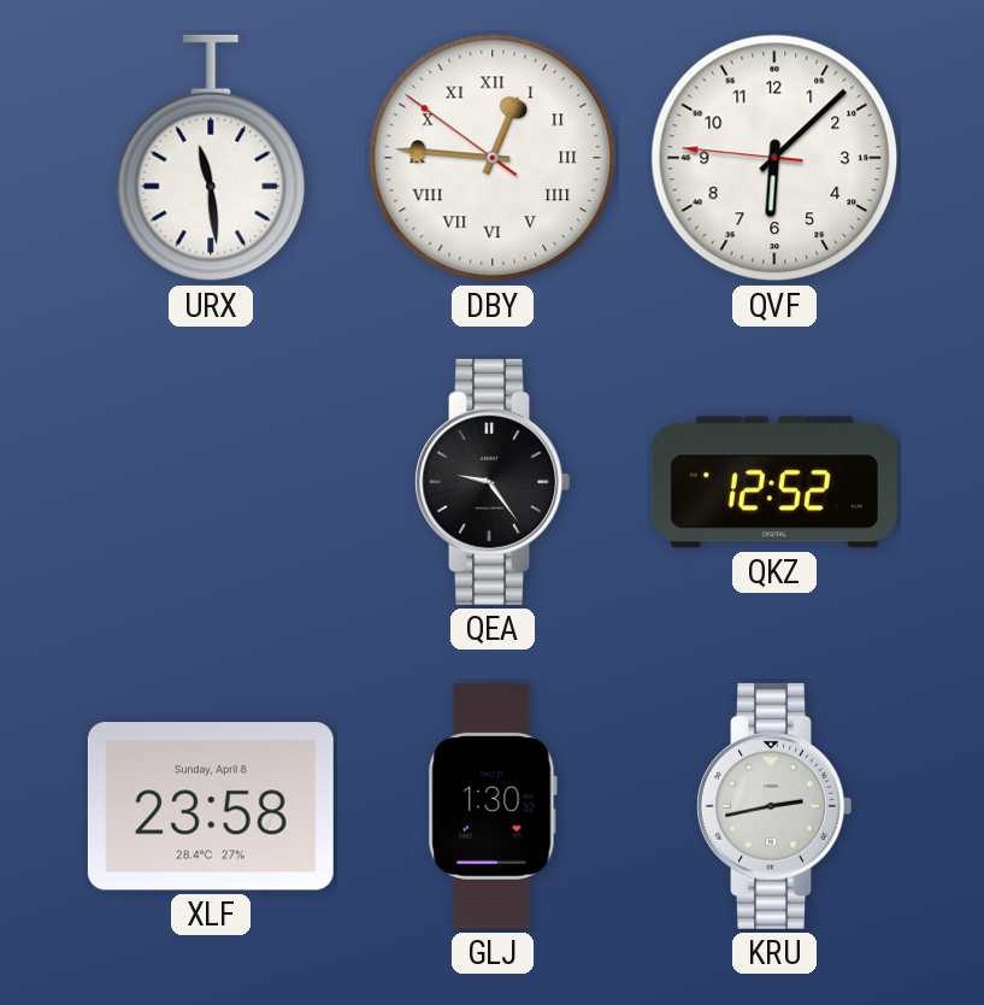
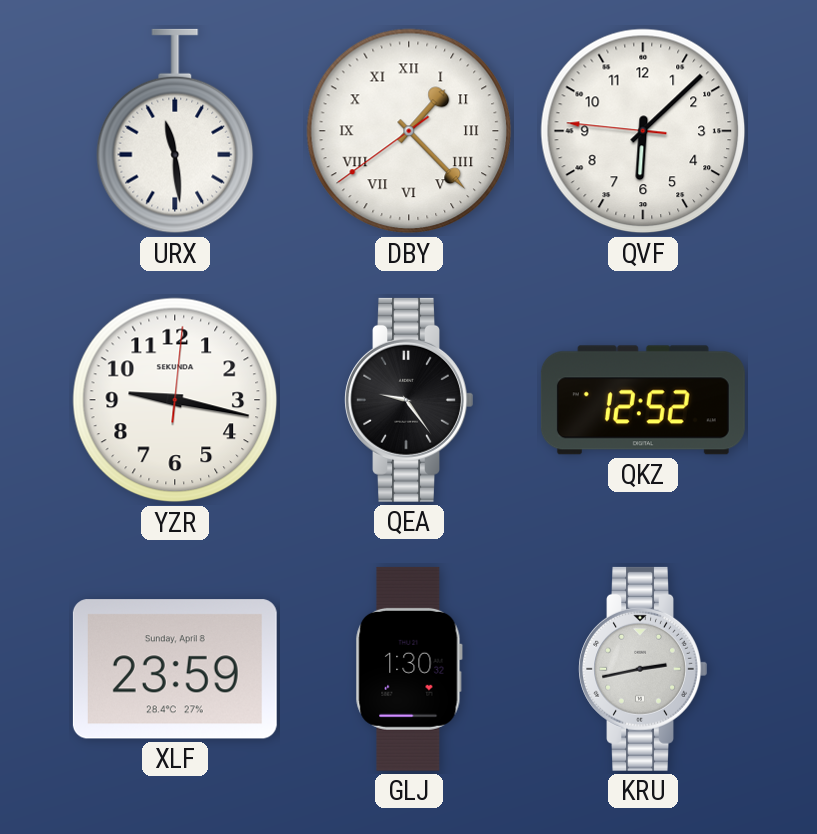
DBY: 12:45 -> 1:22
YZR: none -> 9:17
XLF: 23:58 -> 23:59
